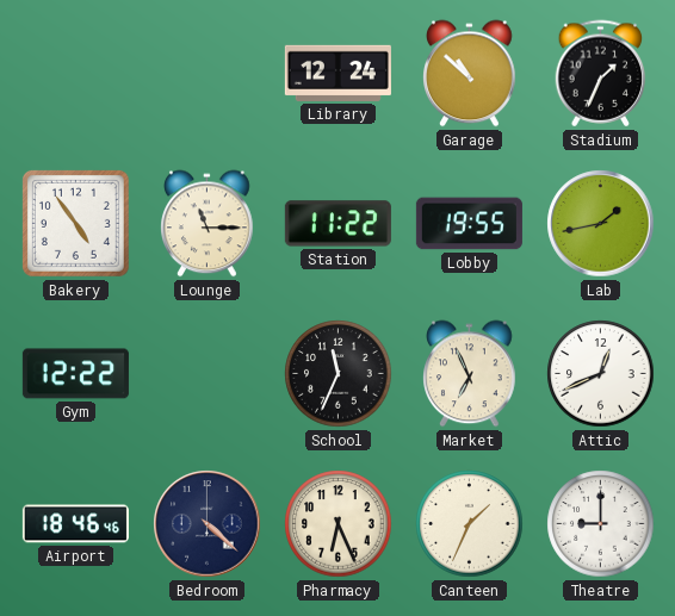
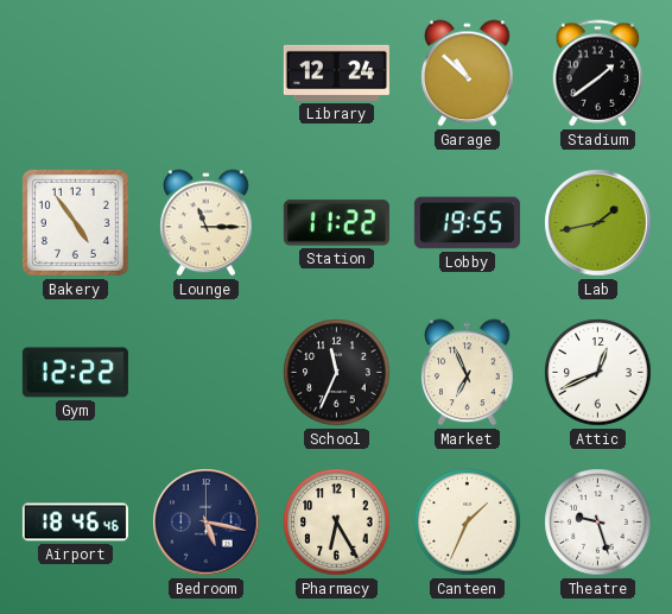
Stadium: 1:34 -> 1:39
Bedroom: 4:22 -> 5:17
Pharmacy: 6:26 -> 6:25
Theatre: 9:00 -> 9:27
